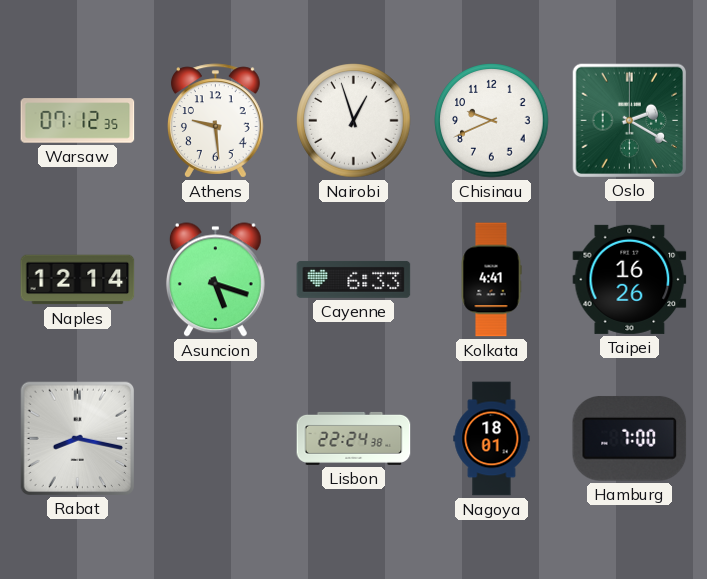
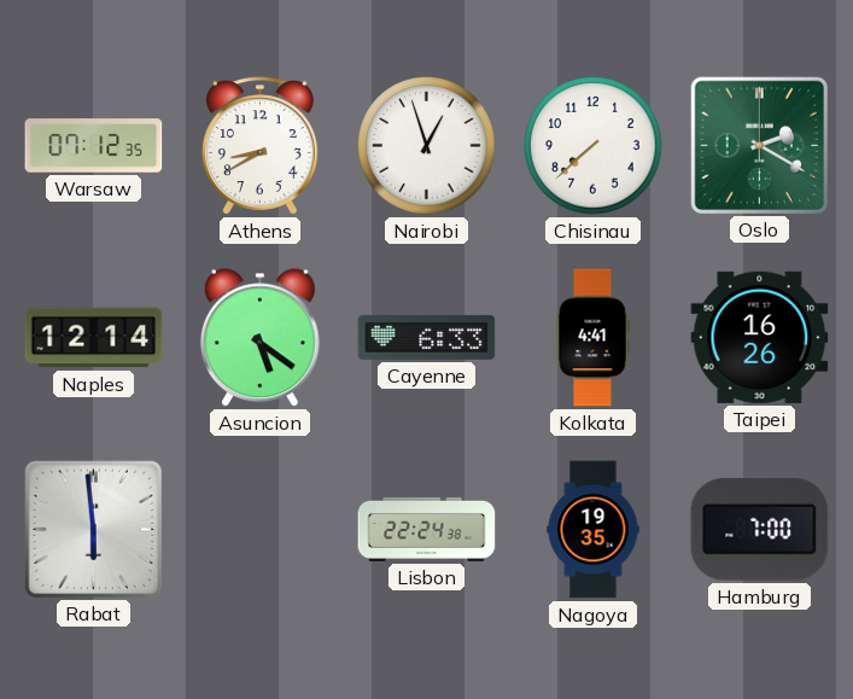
Athens: 9:29 -> 8:40
Chisinau: 9:41 -> 7:38
Asuncion: 5:18 -> 5:21
Rabat: 8:17 -> 5:59
Nagoya: 18:01 -> 19:35
